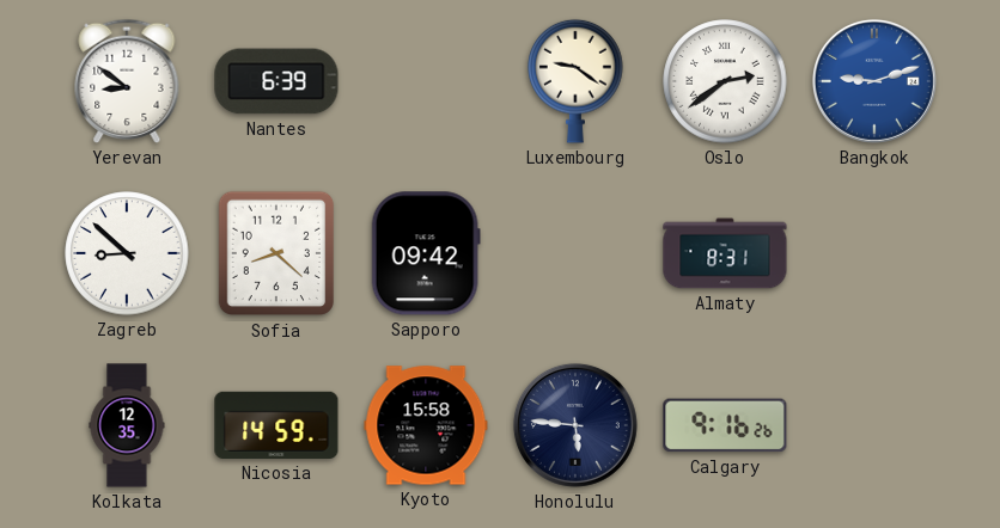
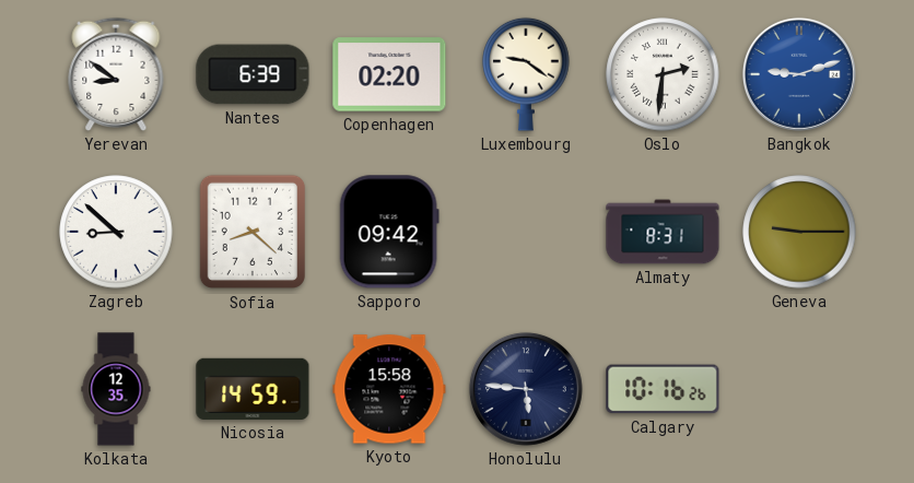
Copenhagen: none -> 02:20
Oslo: 2:39 -> 2:31
Geneva: none -> 9:15
Calgary: 9:16 -> 10:16
